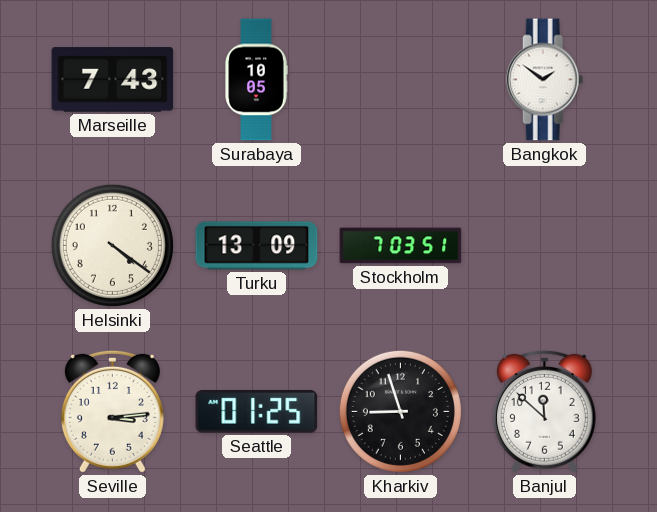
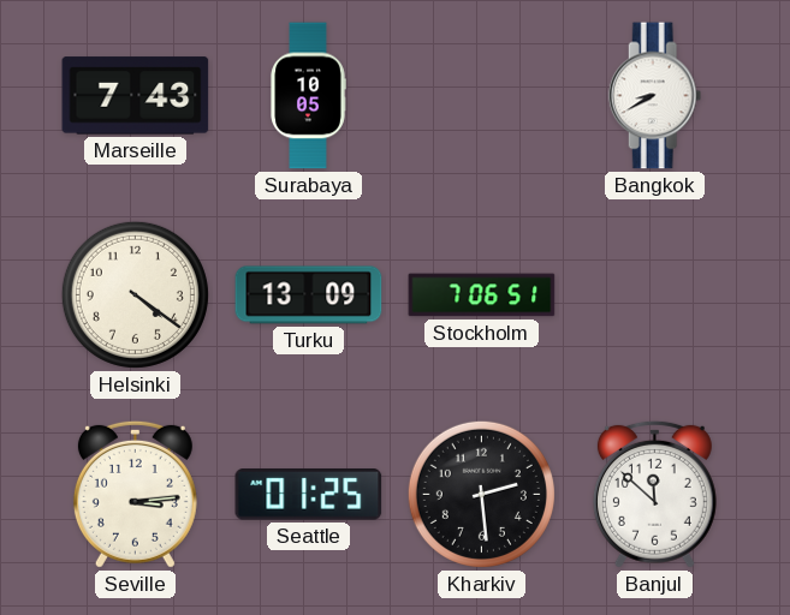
Bangkok: 1:51 -> 8:40
Stockholm: 7:03 -> 7:06
Kharkiv: 8:57 -> 2:29
